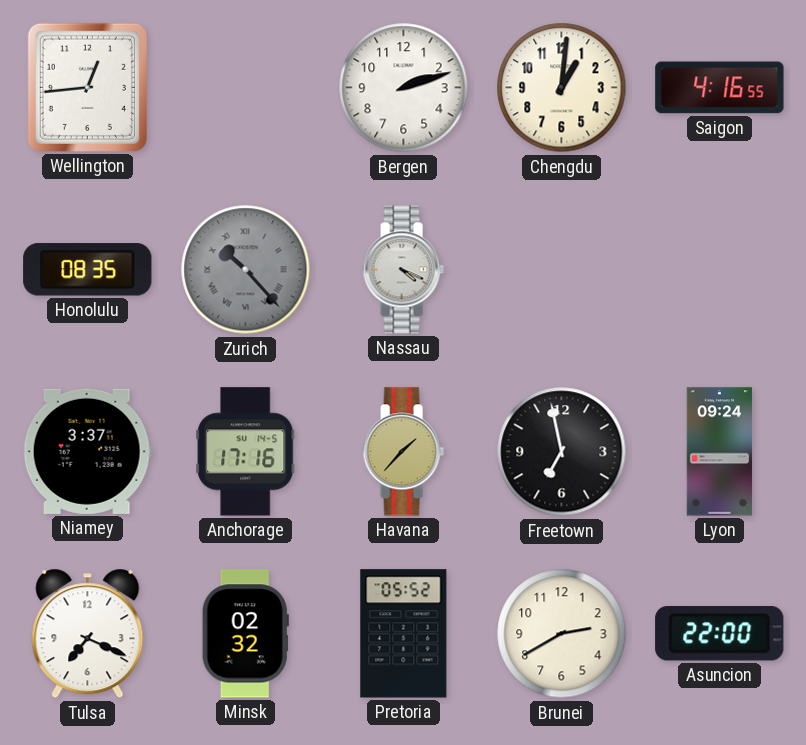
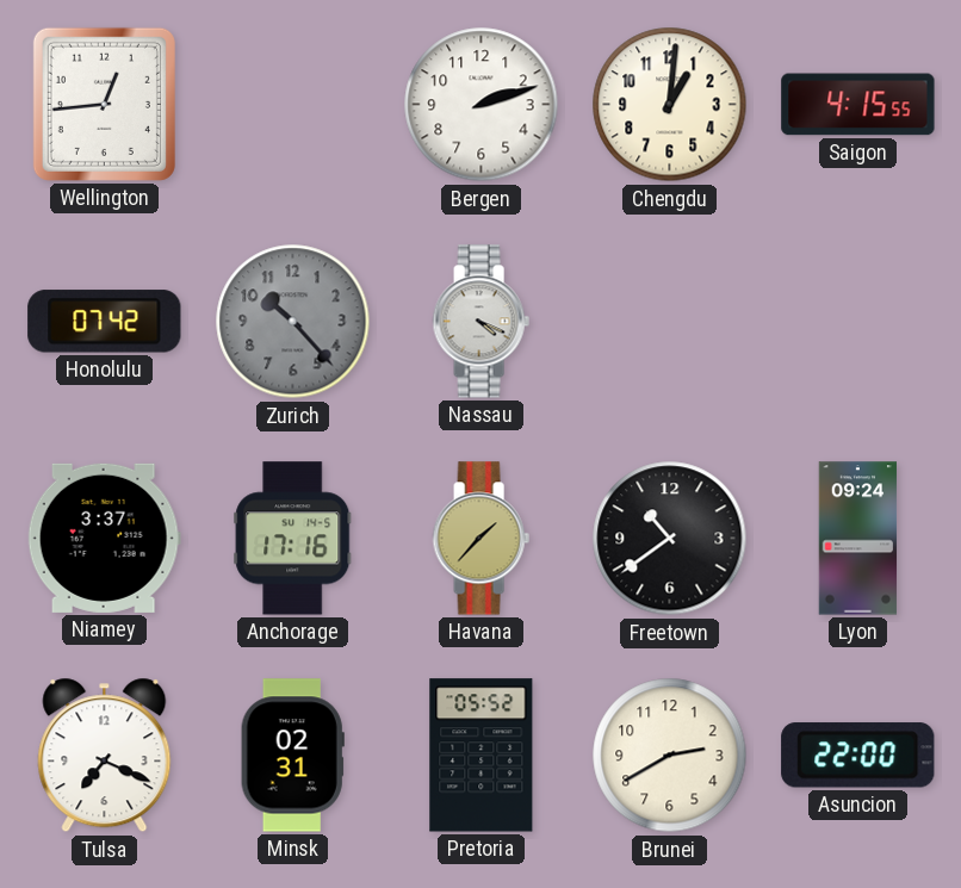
Saigon: 4:16 -> 4:15
Honolulu: 08:35 -> 07:42
Zurich numerals: Roman -> Arabic
Freetown: 6:58 -> 10:39
Minsk: 02:32 -> 02:31
